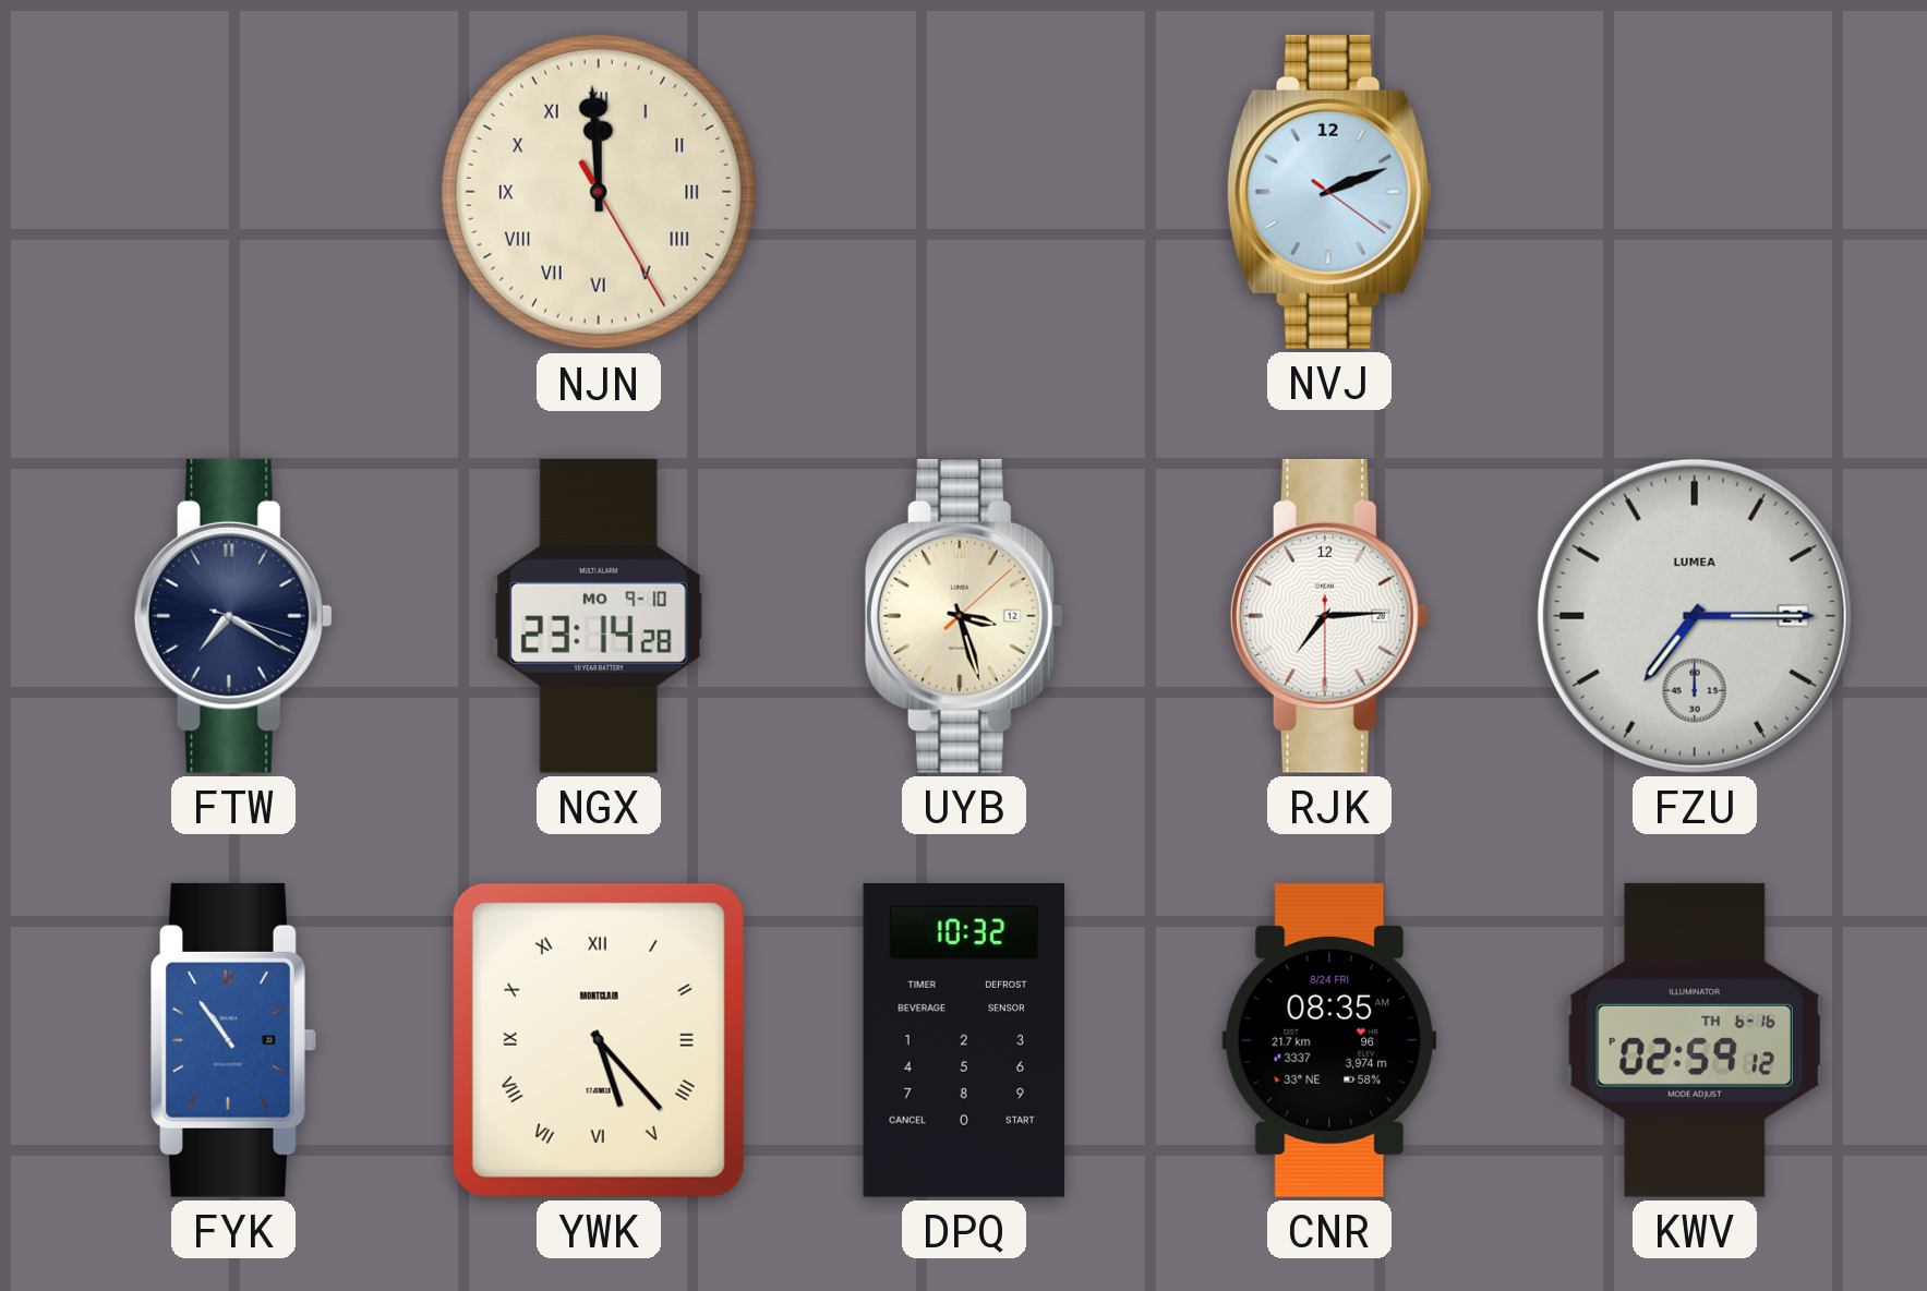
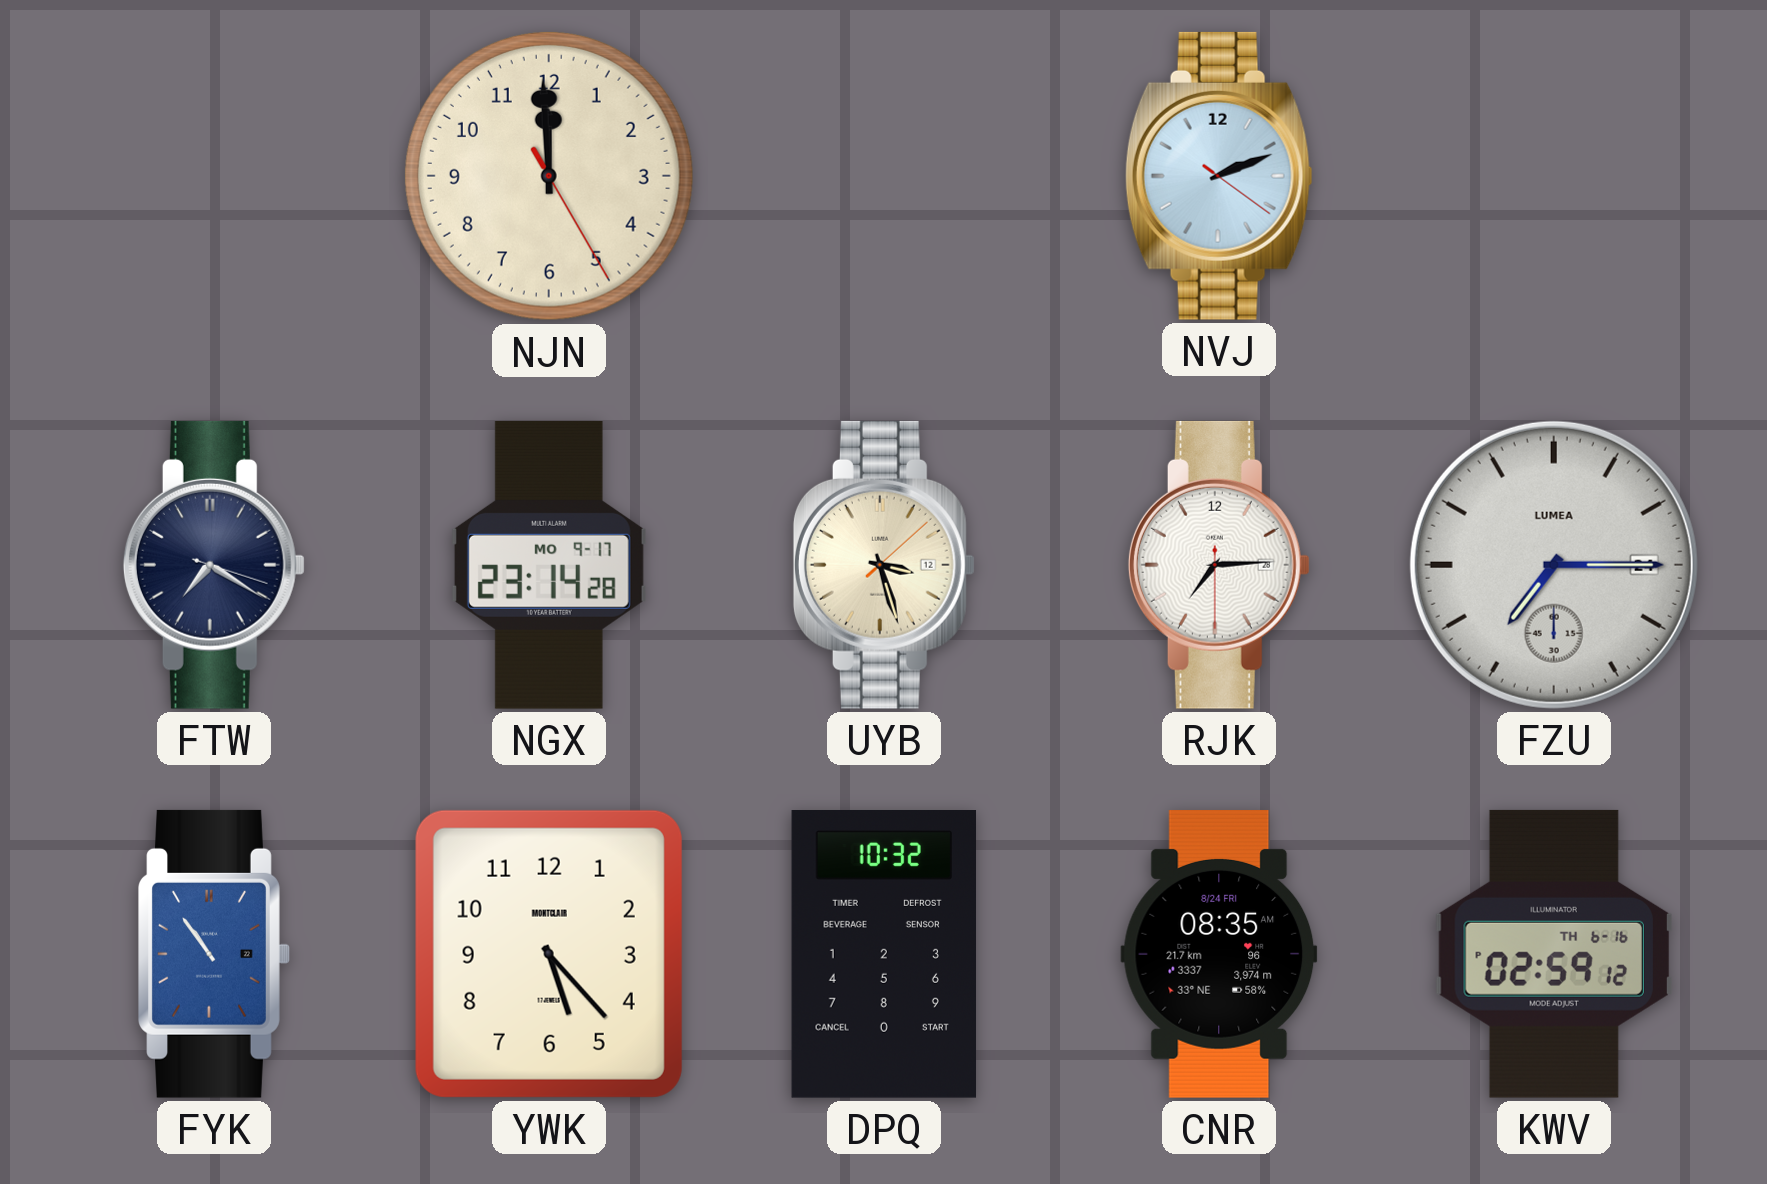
NJN numerals: Roman -> Arabic
NGX date: MO 9-10 -> MO 9-17
YWK numerals: Roman -> Arabic
